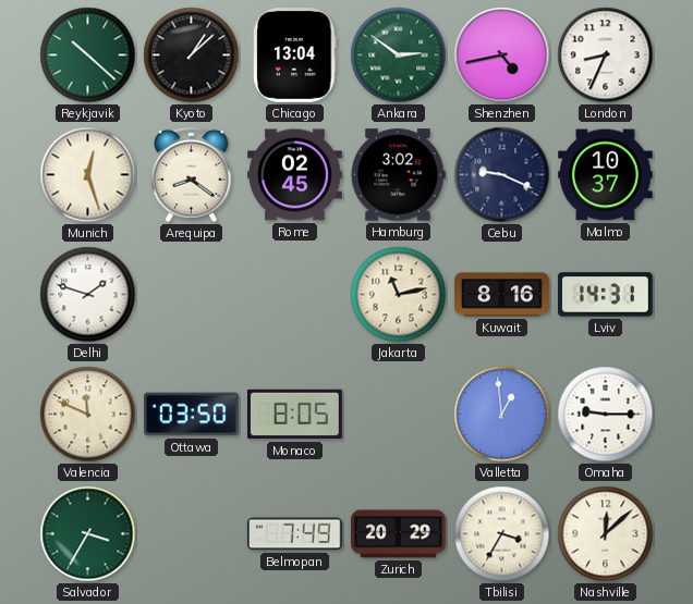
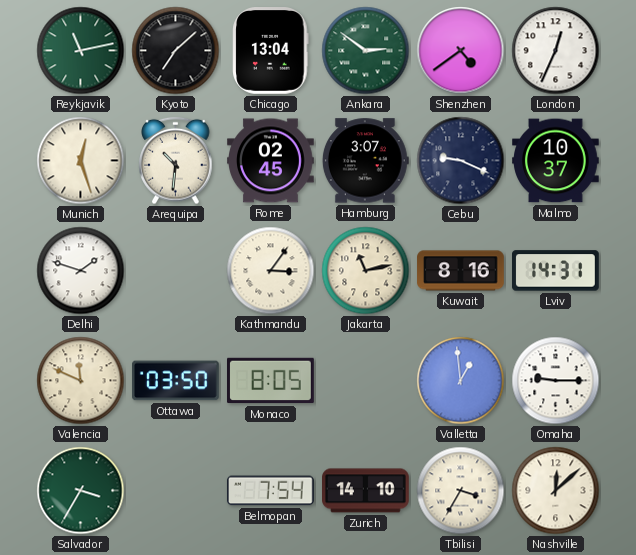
Reykjavik: 10:22 -> 11:13
Kyoto: 1:08 -> 7:08
Shenzhen: 4:43 -> 4:39
London: 8:34 -> 12:34
Arequipa: 8:21 -> 10:31
Hamburg: 3:02 -> 3:07
Kathmandu: none -> 3:06
Belmopan: 7:49 -> 7:54
Zurich: 20:29 -> 14:10
